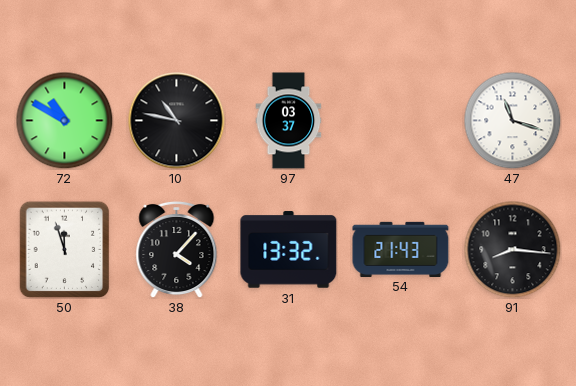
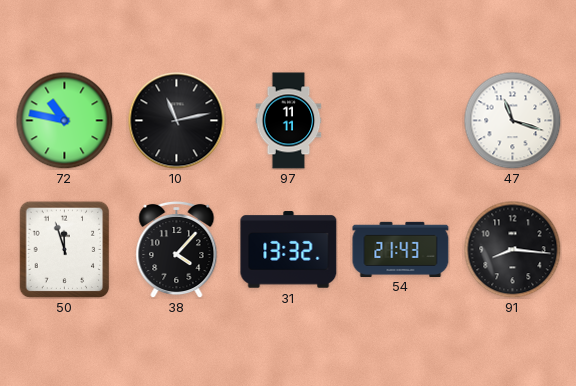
72: 10:50 -> 10:47
10: 10:47 -> 11:13
97: 03:37 -> 11:11
